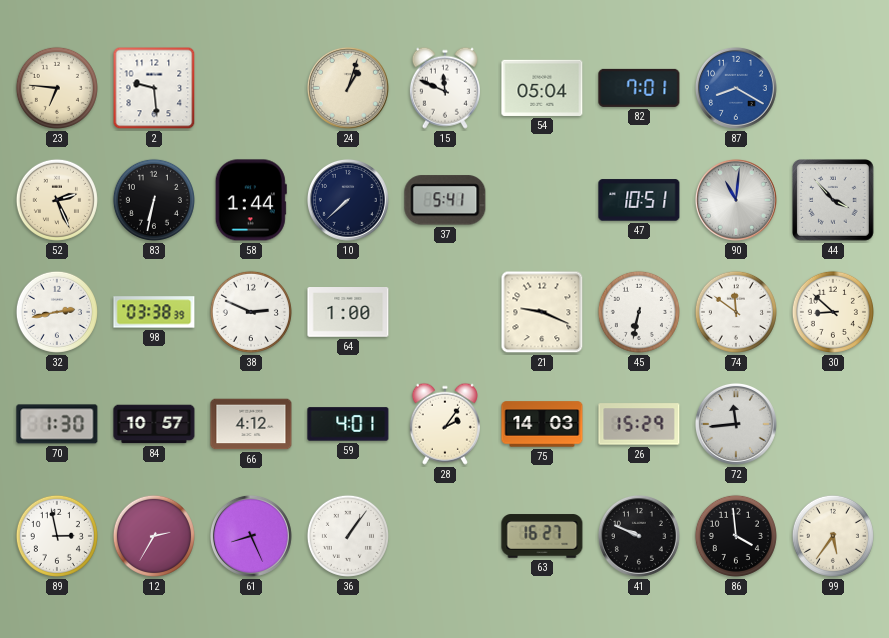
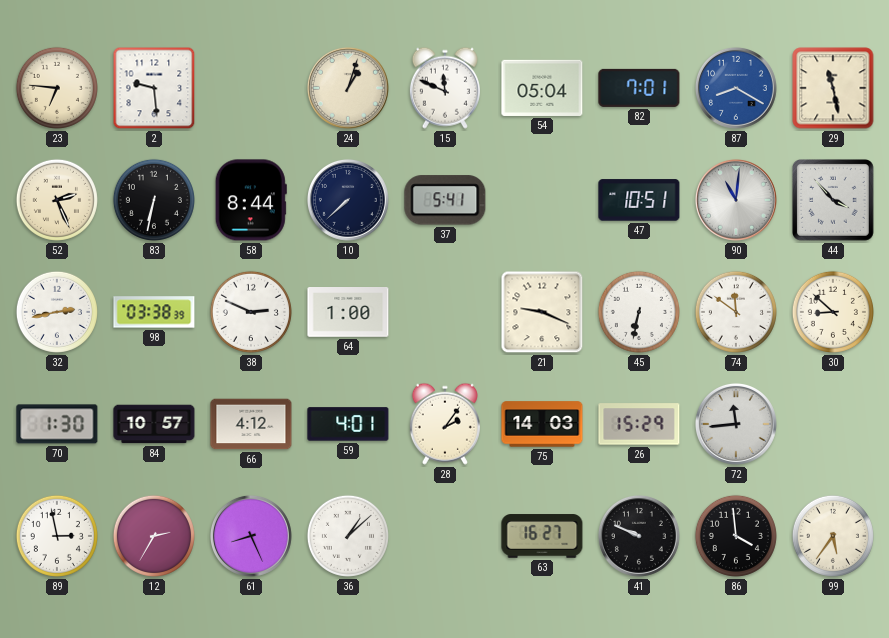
29: none -> 11:28
58: 1:44 -> 8:44
36: 1:06 -> 1:08
